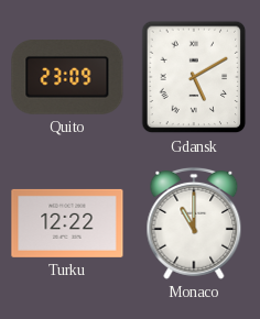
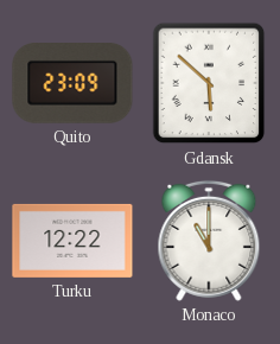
Gdansk: 5:10 -> 5:52
